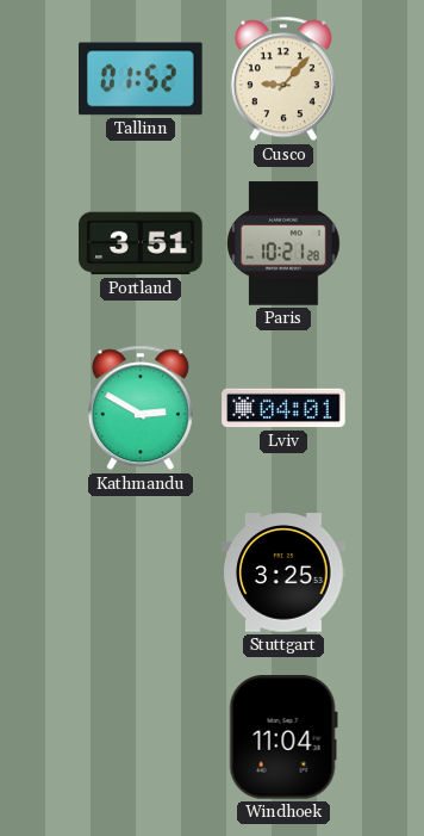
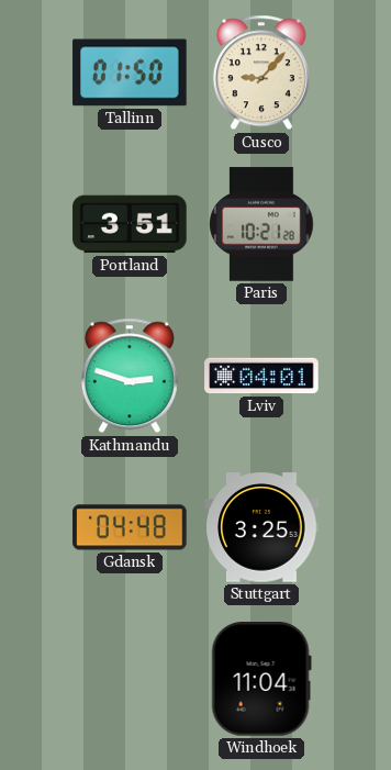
Tallinn: 01:52 -> 01:50
Kathmandu: 2:50 -> 2:48
Gdansk: none -> 04:48
